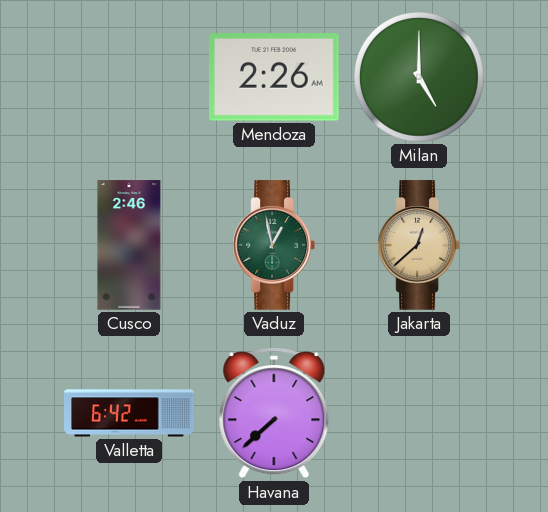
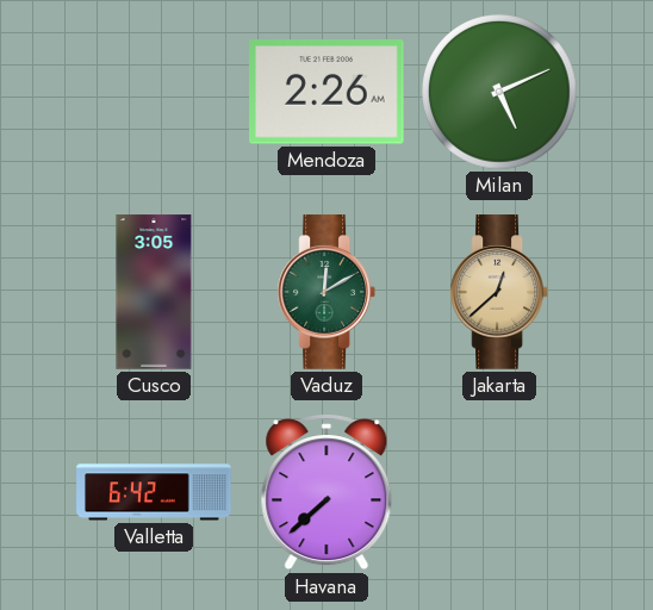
Milan: 5:00 -> 5:11
Cusco: 2:46 -> 3:05
Vaduz: 12:58 -> 12:10
